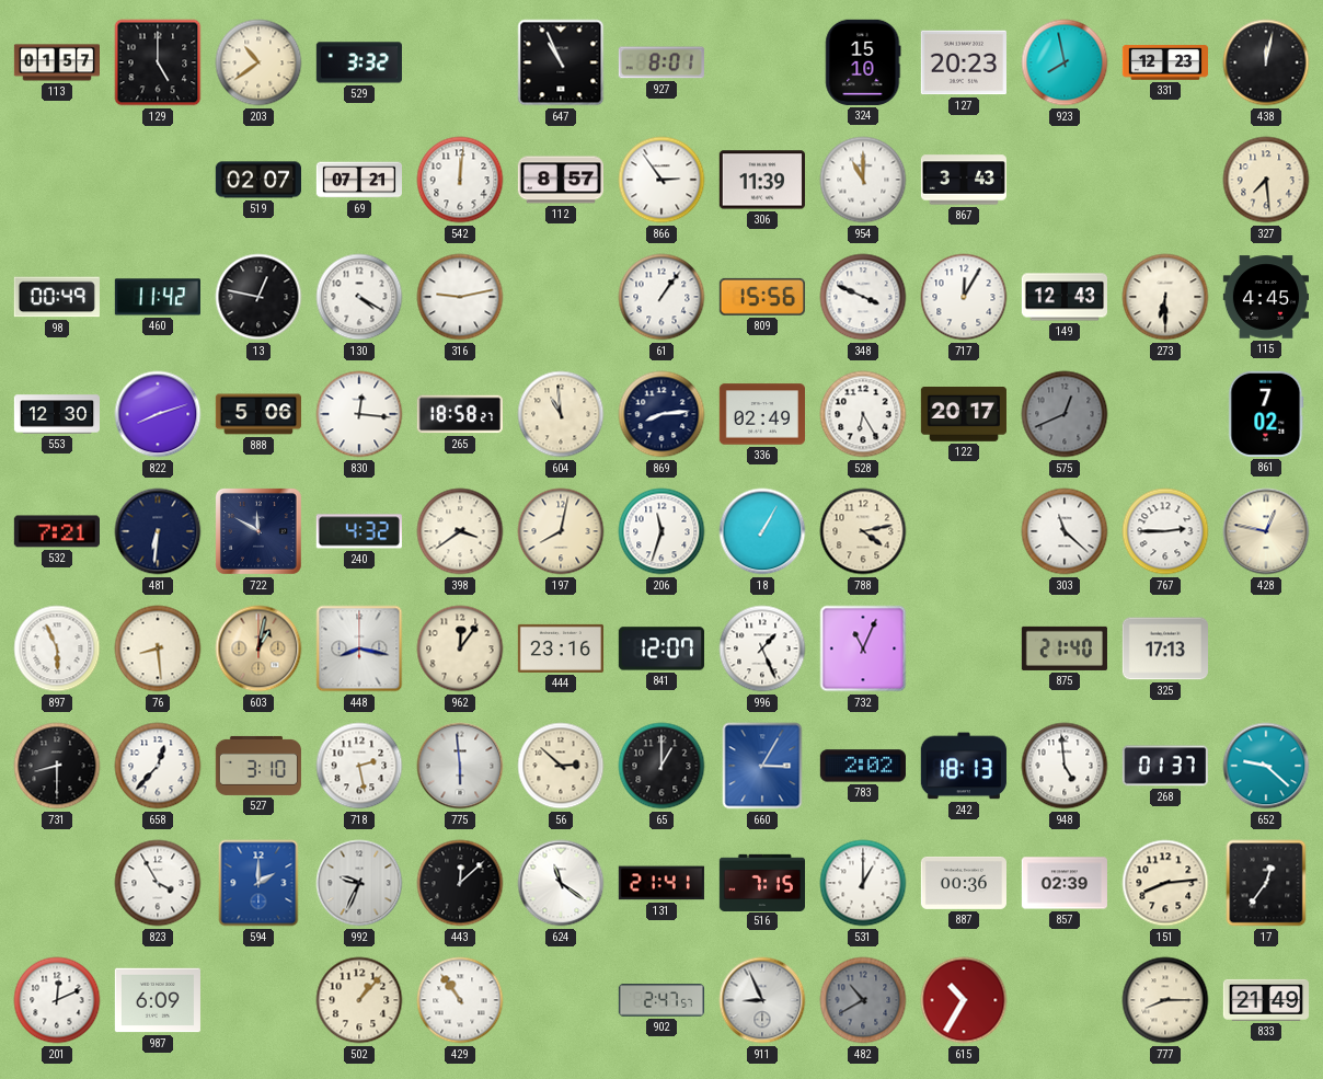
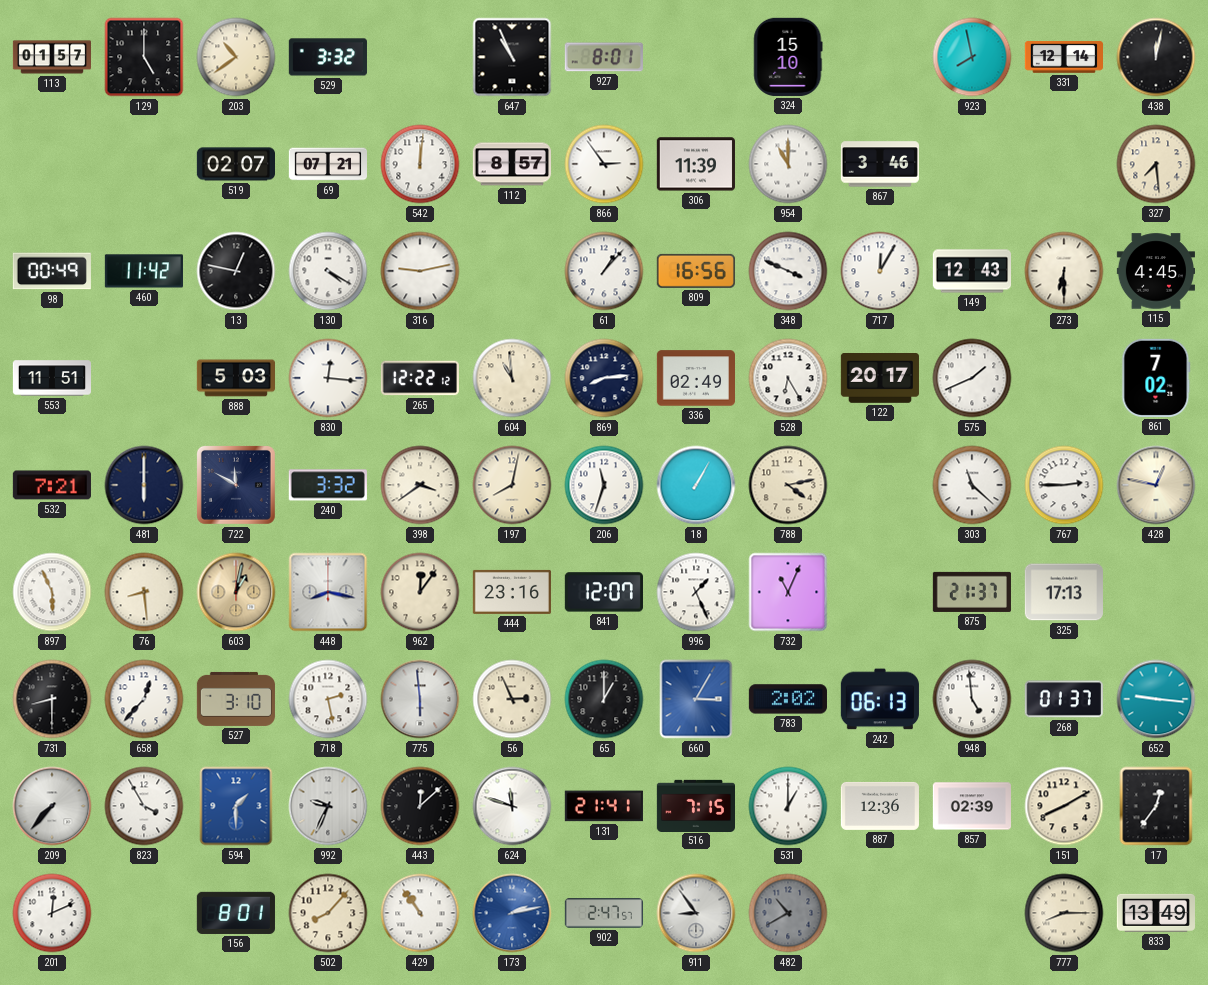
127: 20:23 -> none
331: 12:23 -> 12:14
867: 3:43 -> 3:46
61: 1:06 -> 1:07
809: 15:56 -> 16:56
553: 12:30 -> 11:51
822: 8:12 -> none
888: 5:06 -> 5:03
265: 18:58 -> 12:22
575: 12:41 -> 1:41
575 dial: grey -> white
481: 6:31 -> 6:00
240: 4:32 -> 3:32
875: 21:40 -> 21:37
56: 2:52 -> 2:56
242: 18:13 -> 06:13
652: 9:22 -> 9:16
209: none -> 7:37
594: 2:00 -> 1:30
624: 11:21 -> 11:48
887: 00:36 -> 12:36
151: 8:14 -> 8:10
987: 6:09 -> none
156: none -> 8:01
502: 1:07 -> 8:07
173: none -> 2:13
911: 8:56 -> 8:54
615: 10:35 -> none
833: 21:49 -> 13:49
